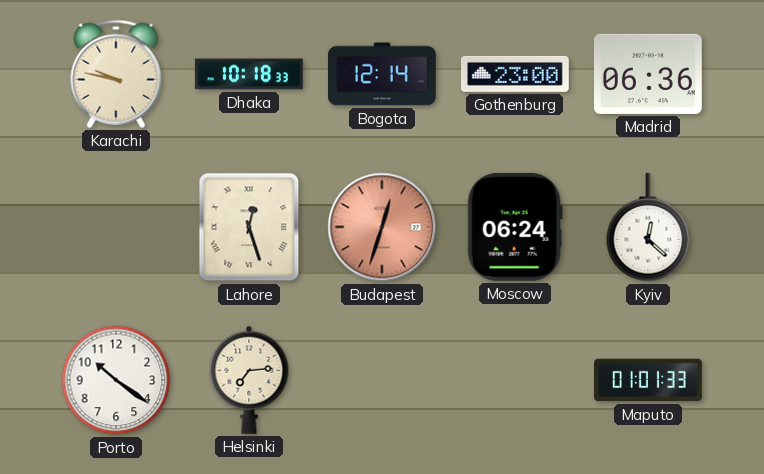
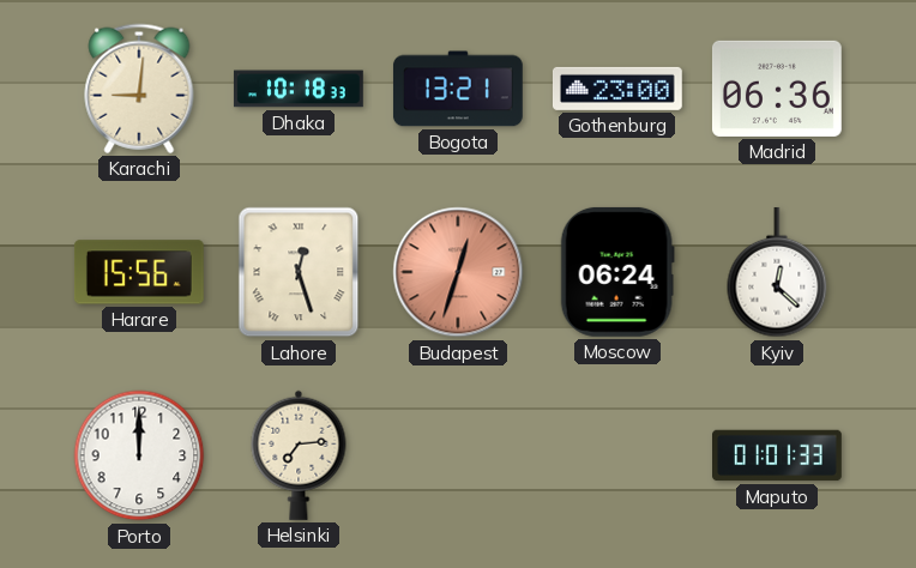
Karachi: 9:47 -> 9:01
Bogota: 12:14 -> 13:21
Harare: none -> 15:56
Porto: 10:21 -> 12:00
